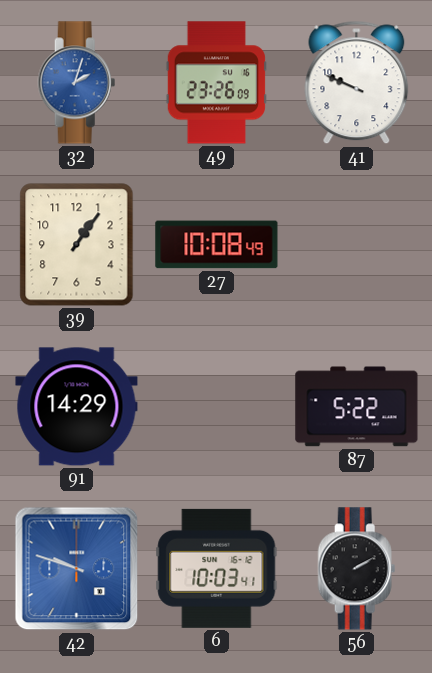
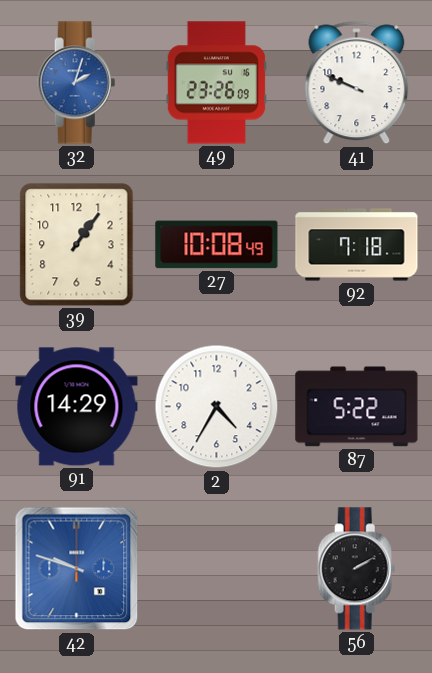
92: none -> 7:18
2: none -> 4:35
6: 10:03 -> none
